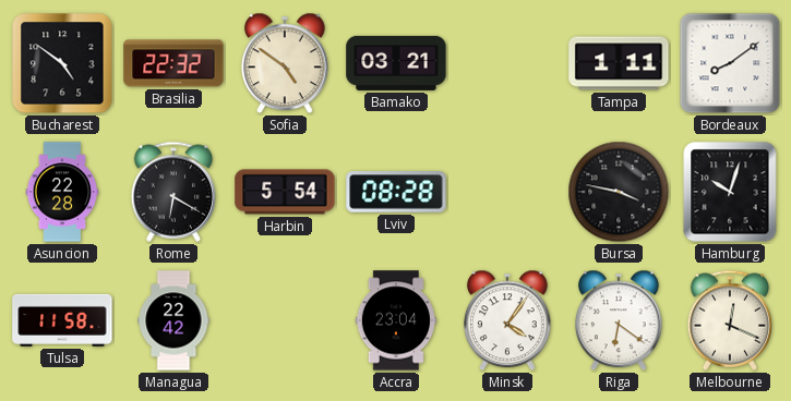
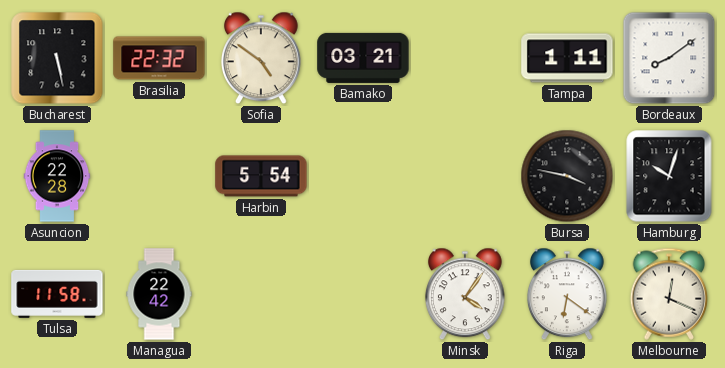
Bucharest: 4:51 -> 5:28
Rome: 6:20 -> none
Lviv: 08:28 -> none
Accra: 23:04 -> none
